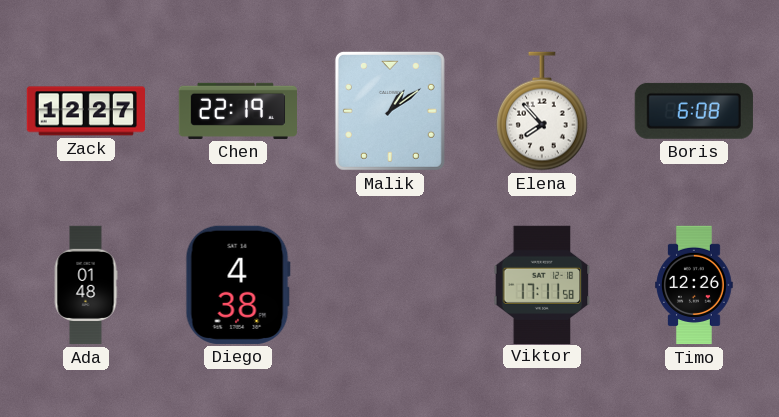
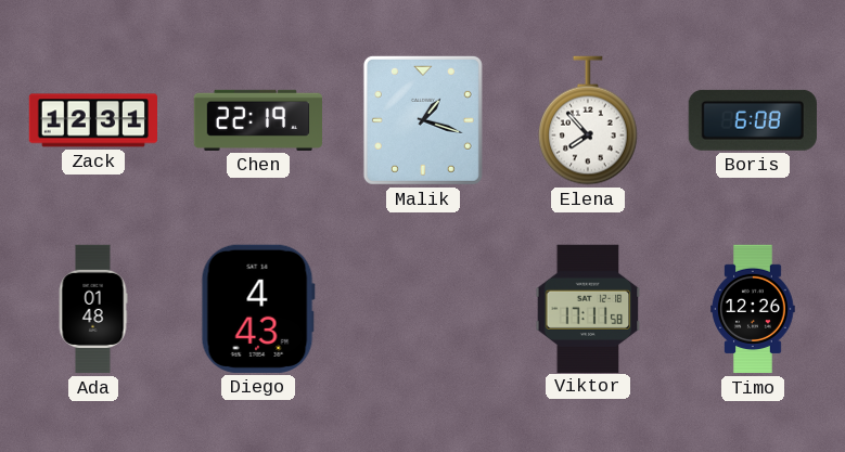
Zack: 12:27 -> 12:31
Malik: 1:09 -> 1:18
Diego: 4:38 -> 4:43
